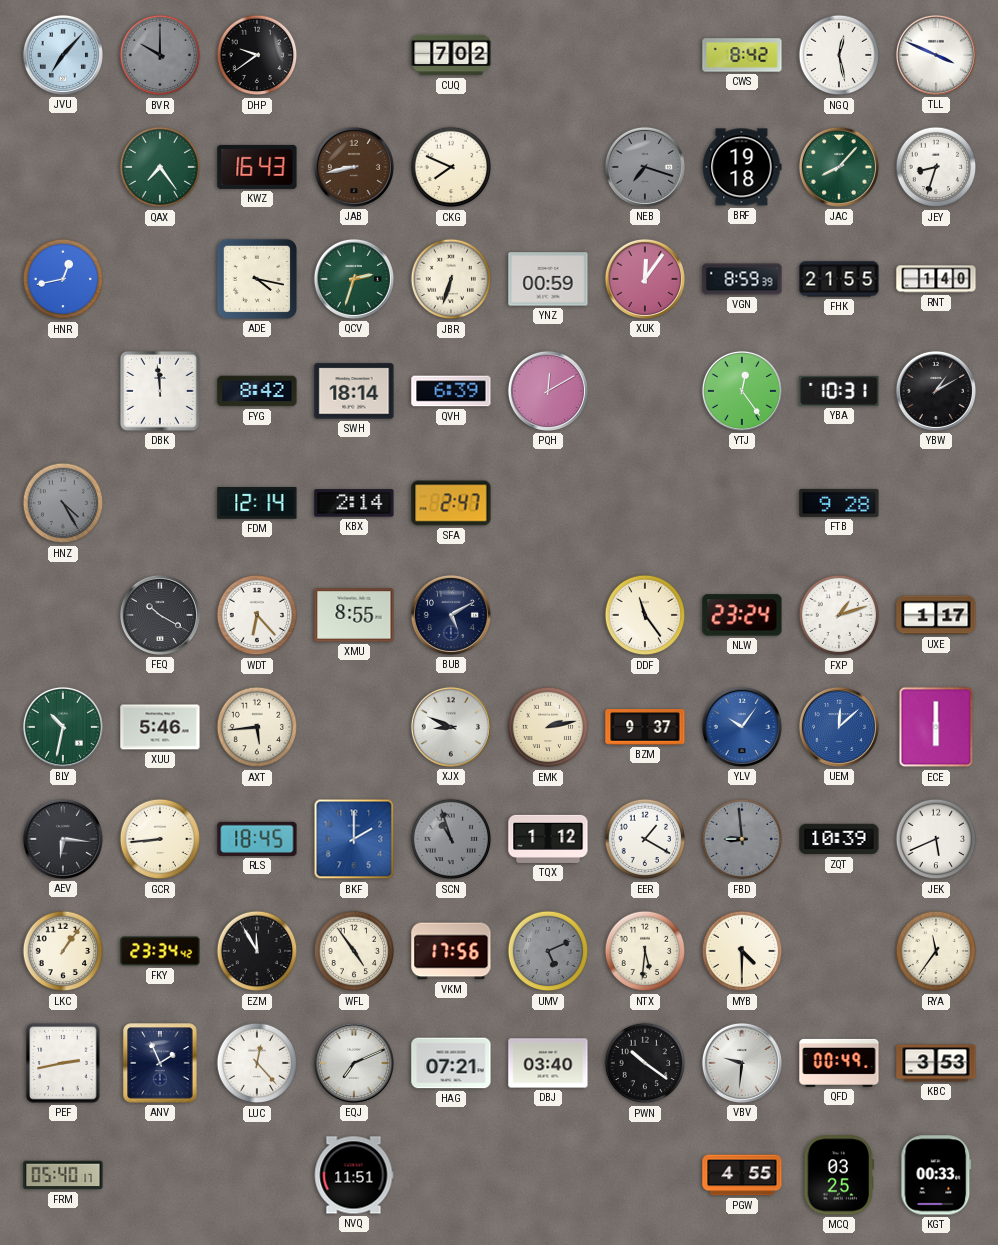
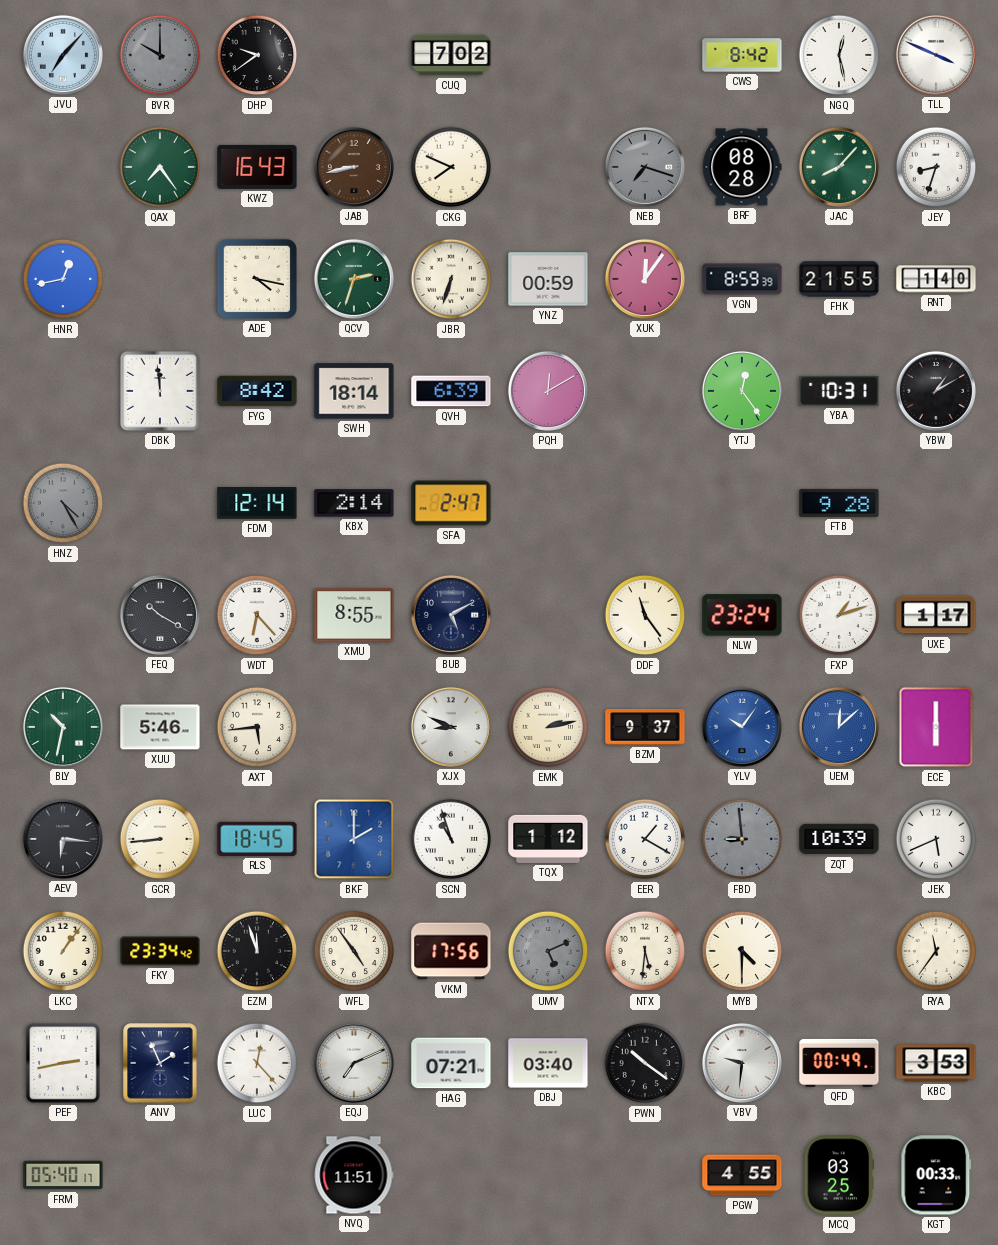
BRF: 19:18 -> 08:28
SCN dial: grey -> white
EZM: 11:55 -> 11:57
